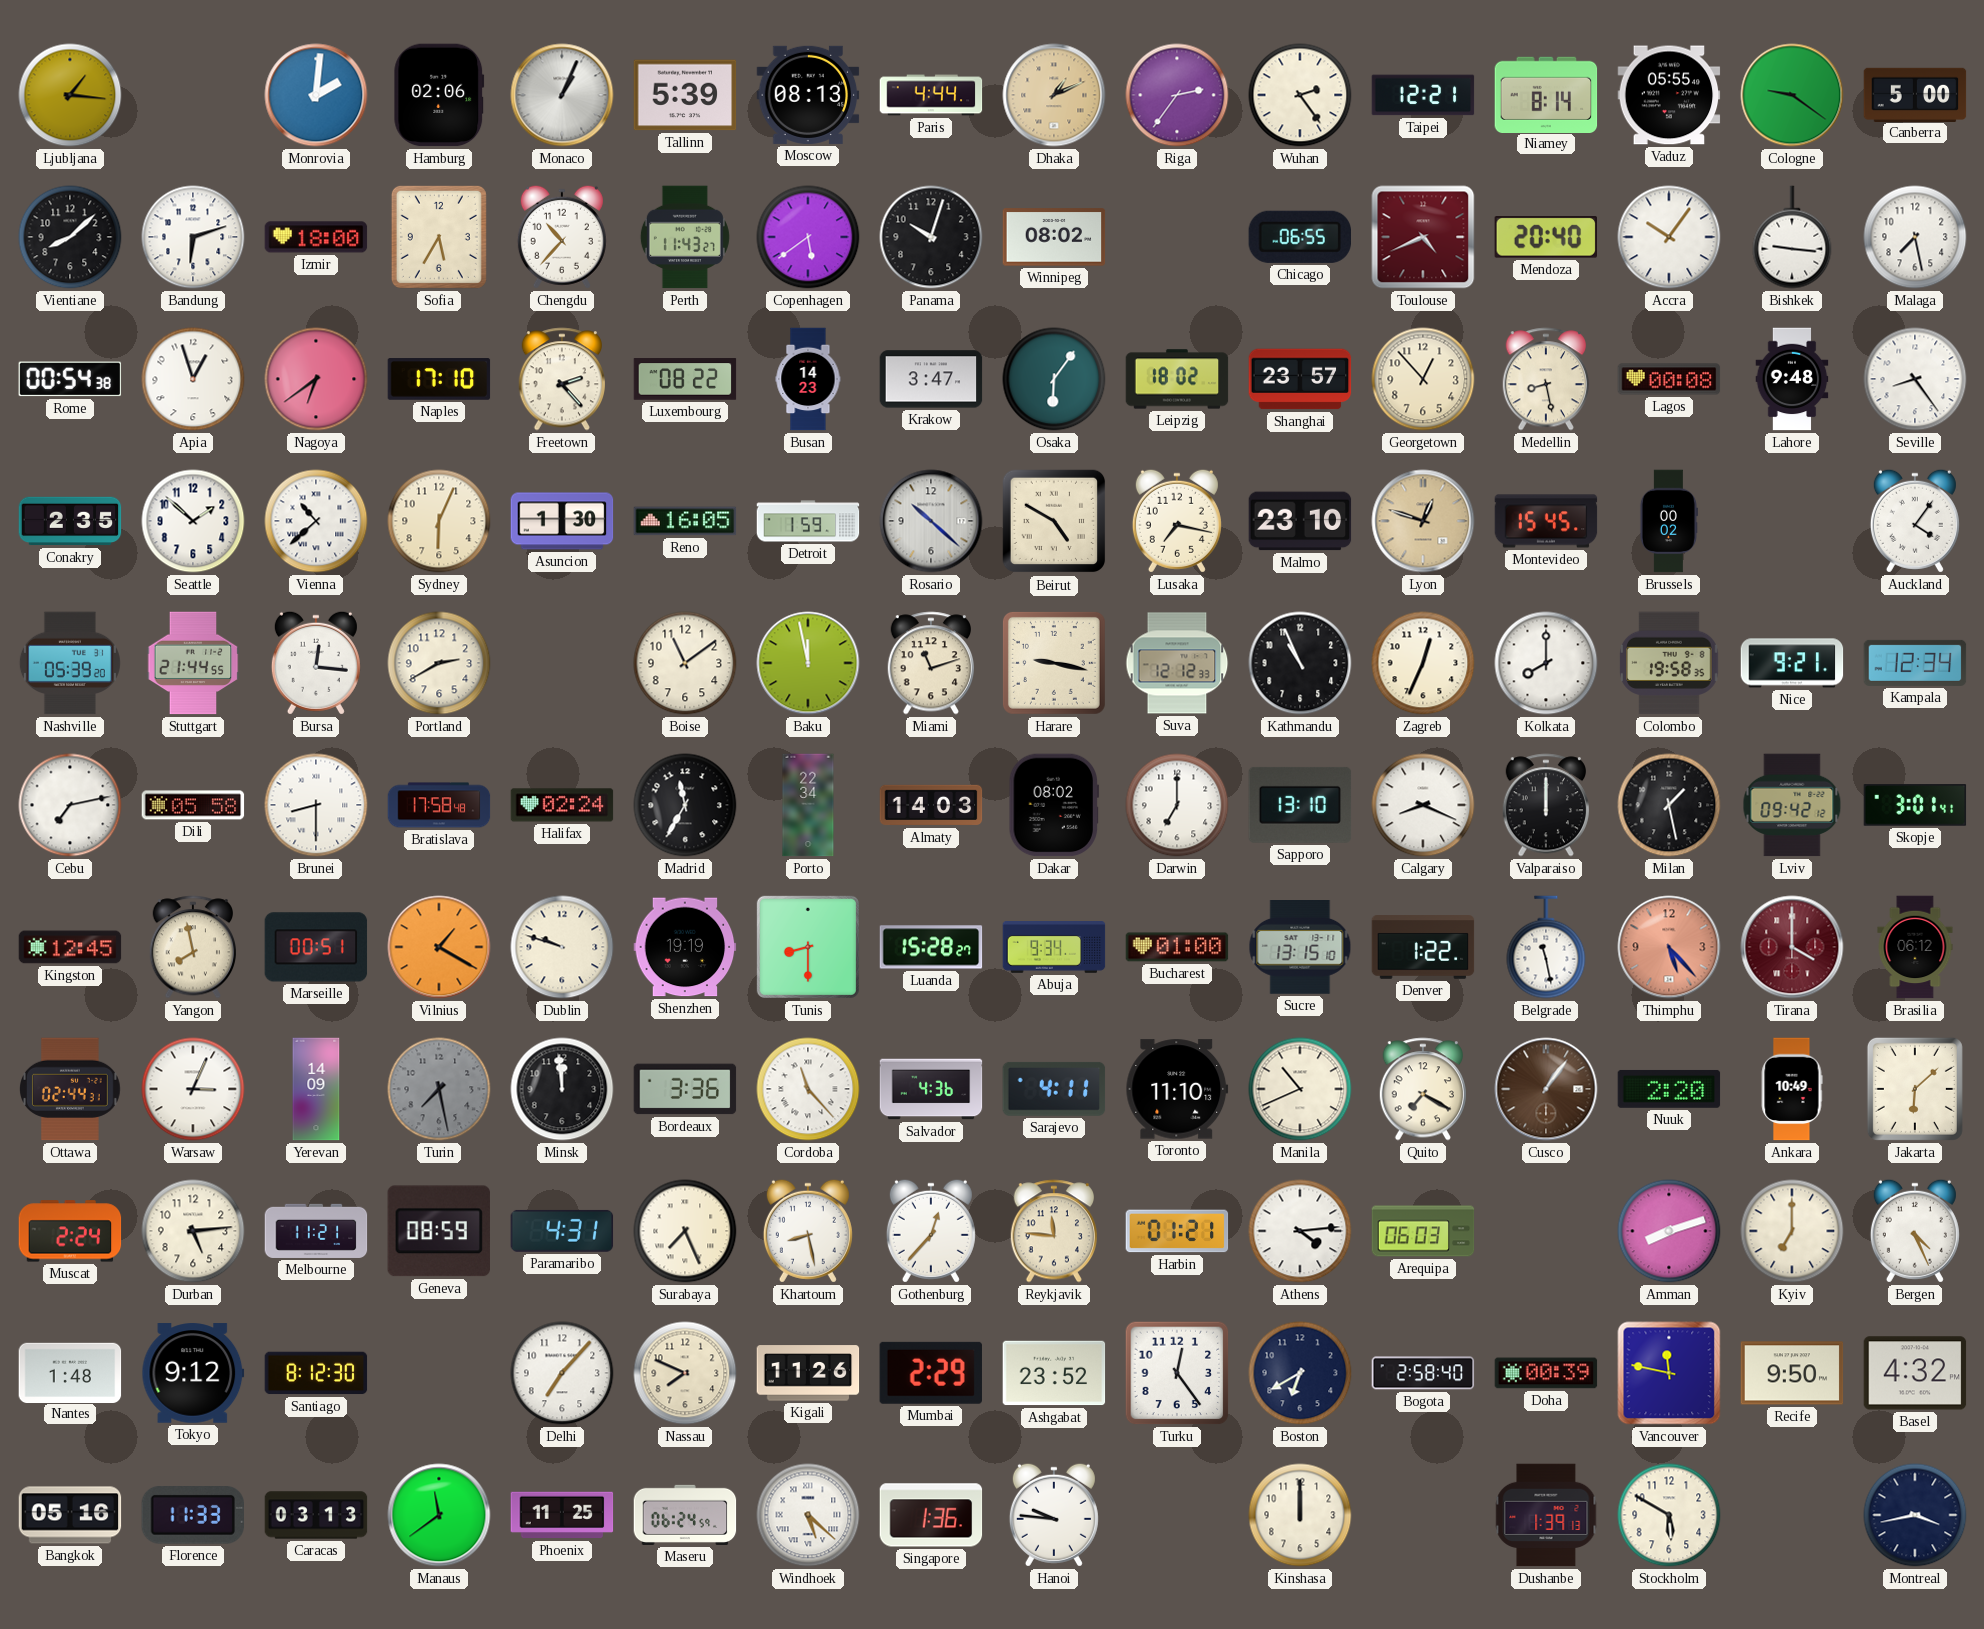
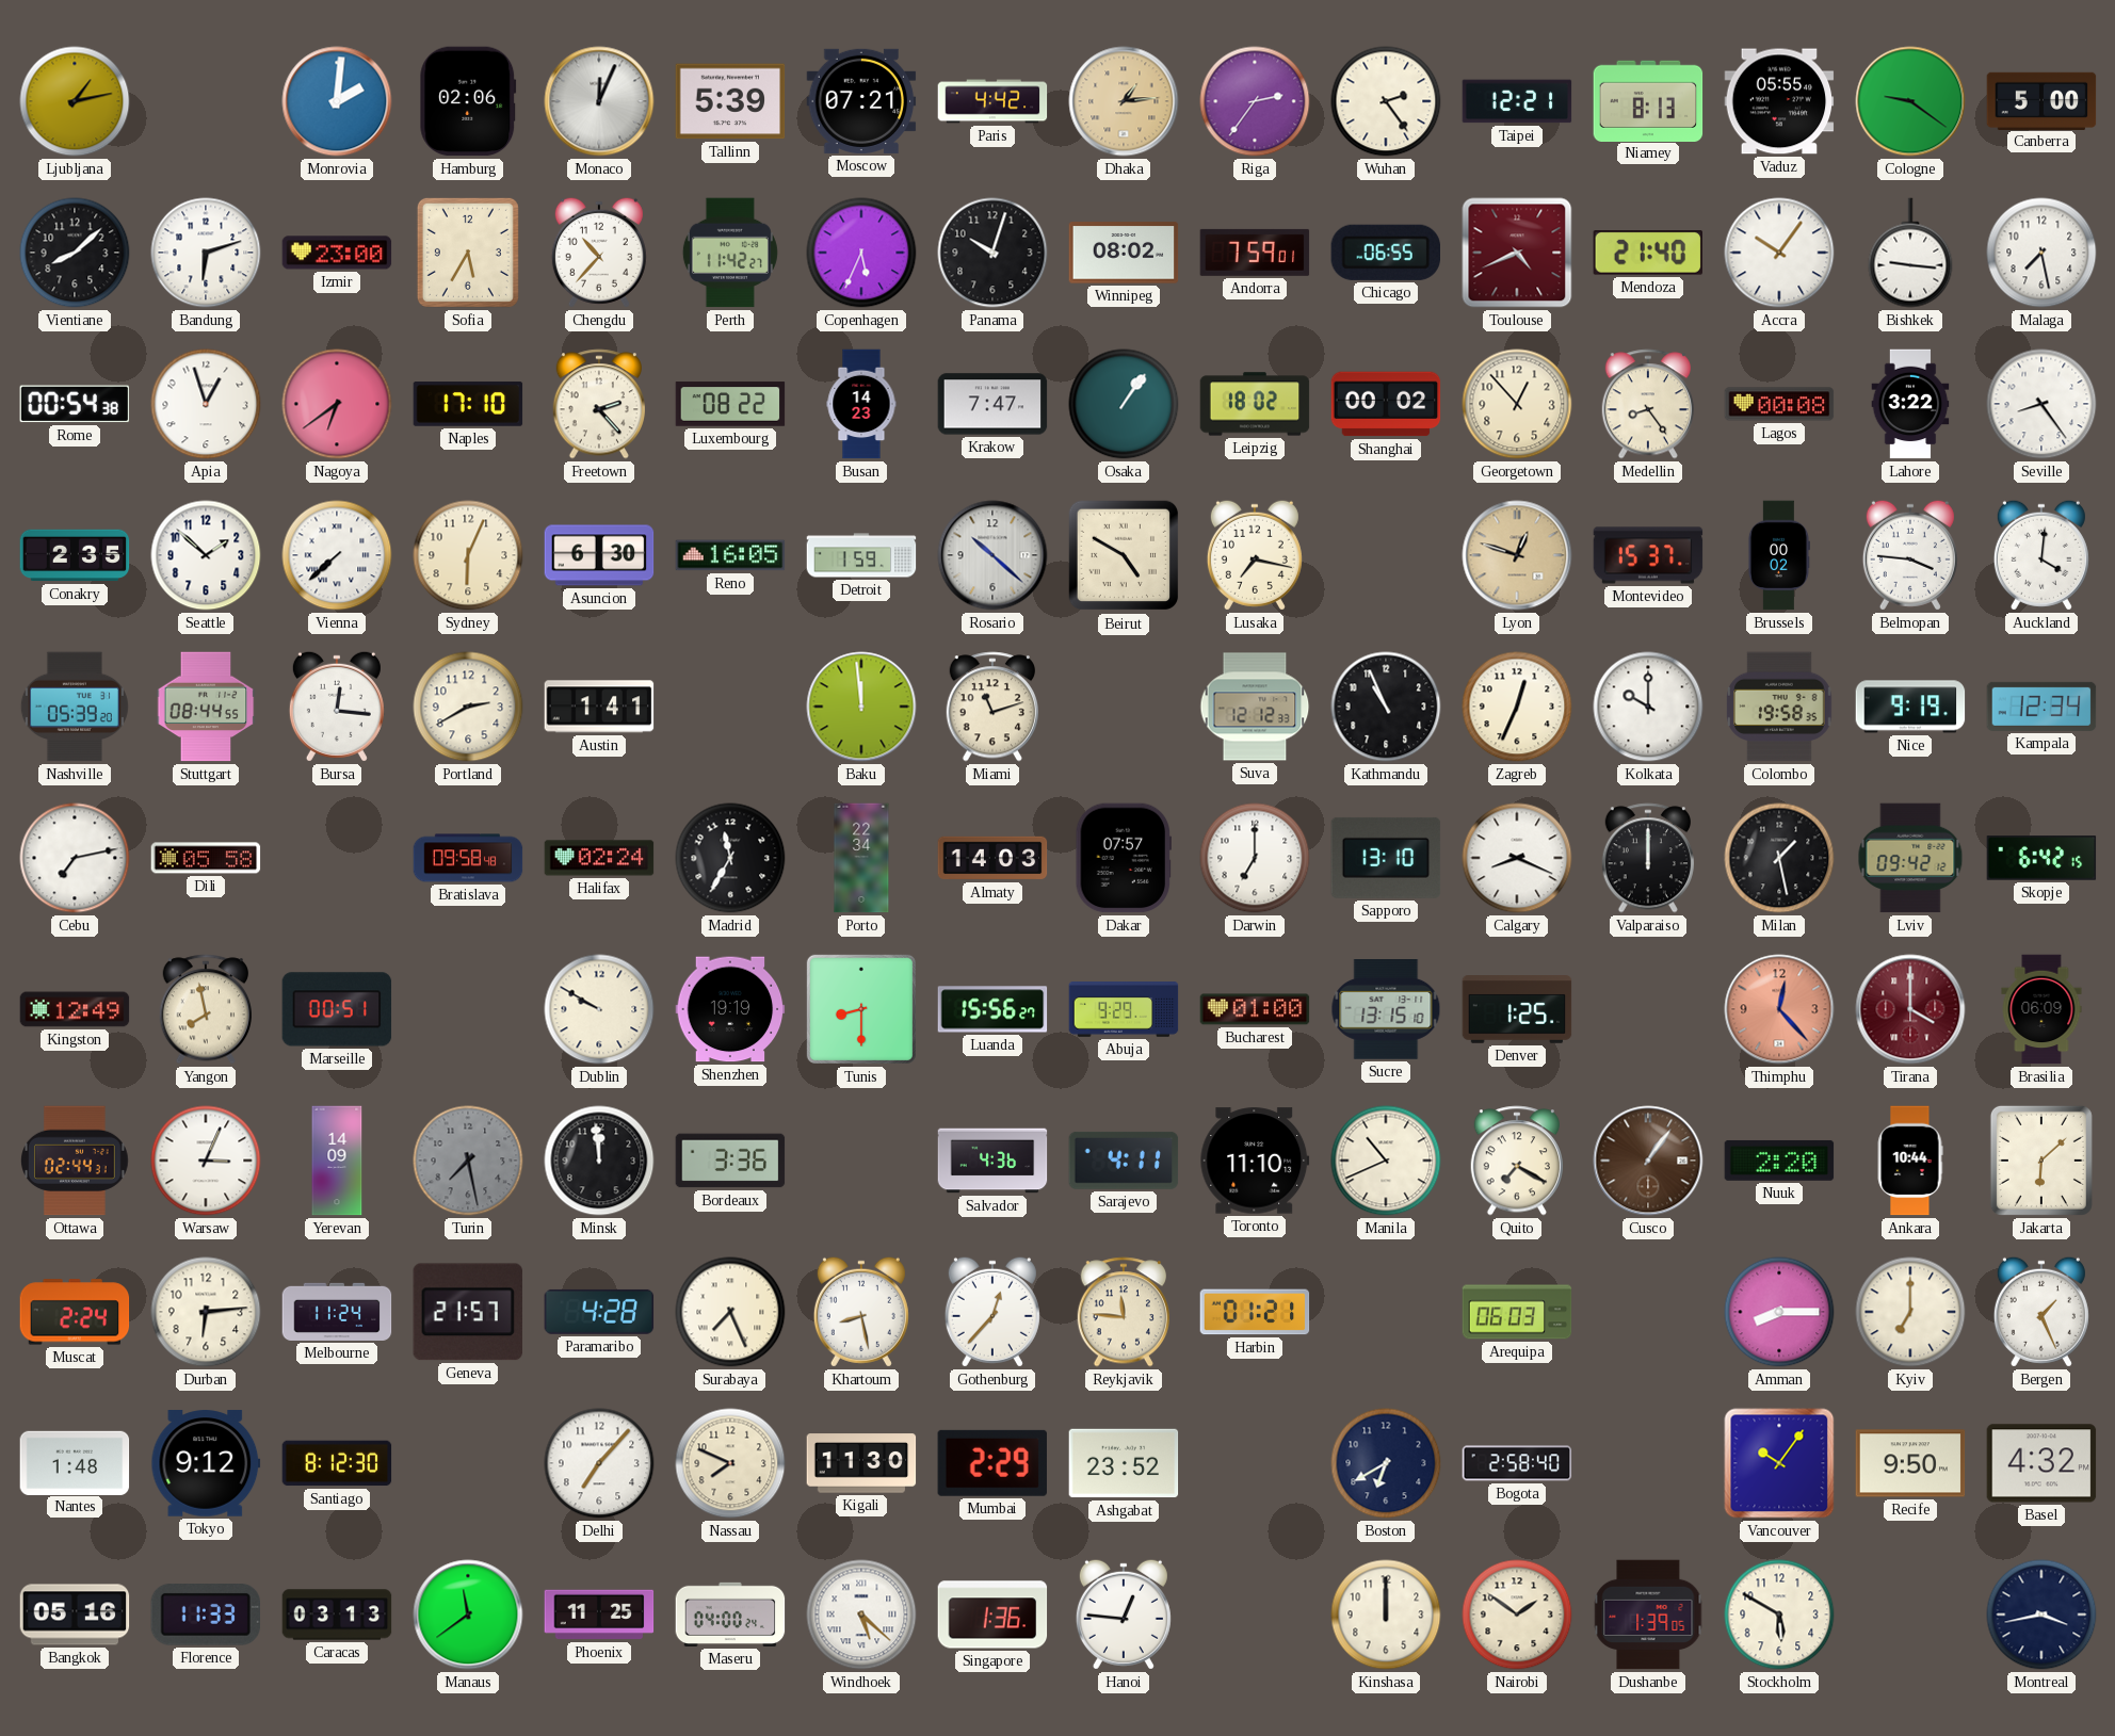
Ljubljana: 1:16 -> 1:13
Monaco: 1:04 -> 12:04
Moscow: 08:13 -> 07:21
Paris: 4:44 -> 4:42
Dhaka: 1:11 -> 1:14
Niamey: 8:14 -> 8:13
Izmir: 18:00 -> 23:00
Perth: 11:43 -> 11:42
Copenhagen: 5:39 -> 5:34
Andorra: none -> 7:59
Mendoza: 20:40 -> 21:40
Krakow: 3:47 -> 7:47
Osaka: 6:06 -> 1:06
Shanghai: 23:57 -> 00:02
Medellin: 8:28 -> 8:24
Lahore: 9:48 -> 3:22
Vienna: 10:38 -> 7:38
Asuncion: 1:30 -> 6:30
Malmo: 23:10 -> none
Montevideo: 15:45 -> 15:37
Belmopan: none -> 3:46
Auckland: 4:06 -> 4:01
Stuttgart: 21:44 -> 08:44
Austin: none -> 1:41
Boise: 11:09 -> none
Baku: 11:58 -> 11:59
Harare: 9:17 -> none
Kolkata: 8:00 -> 10:00
Nice: 9:21 -> 9:19
Brunei: 8:30 -> none
Bratislava: 17:58 -> 09:58
Dakar: 08:02 -> 07:57
Skopje: 3:01 -> 6:42
Kingston: 12:45 -> 12:49
Vilnius: 1:20 -> none
Dublin: 9:48 -> 9:50
Luanda: 15:28 -> 15:56
Abuja: 9:34 -> 9:29
Denver: 1:22 -> 1:25
Belgrade: 11:28 -> none
Thimphu: 5:23 -> 12:23
Brasilia: 06:12 -> 06:09
Cordoba: 11:23 -> none
Ankara: 10:49 -> 10:44
Durban: 5:14 -> 6:14
Melbourne: 11:21 -> 11:24
Geneva: 08:59 -> 21:57
Paramaribo: 4:31 -> 4:28
Athens: 4:14 -> none
Amman: 8:12 -> 8:15
Bergen: 4:26 -> 1:26
Kigali: 11:26 -> 11:30
Turku: 12:24 -> none
Doha: 00:39 -> none
Vancouver: 11:47 -> 10:06
Maseru: 06:24 -> 04:00
Hanoi: 9:46 -> 12:46
Nairobi: none -> 1:51
Dushanbe: 1:39:13 -> 1:39:05
